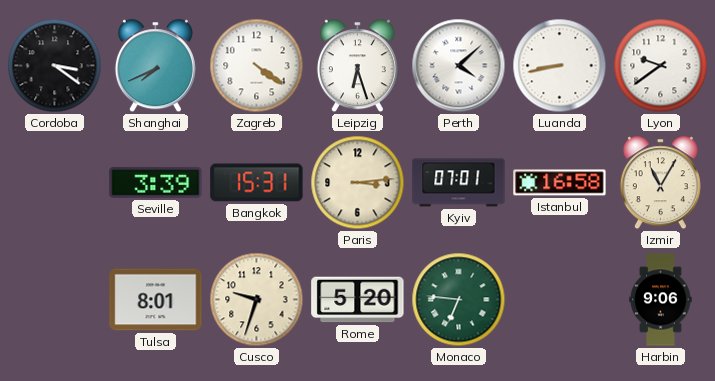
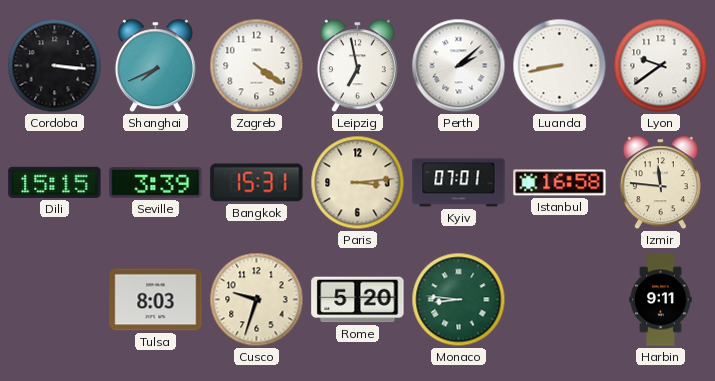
Cordoba: 3:21 -> 3:16
Leipzig: 6:27 -> 6:58
Perth: 4:08 -> 2:08
Dili: none -> 15:15
Izmir: 11:05 -> 11:46
Tulsa: 8:01 -> 8:03
Monaco: 6:46 -> 8:46
Harbin: 9:06 -> 9:11
